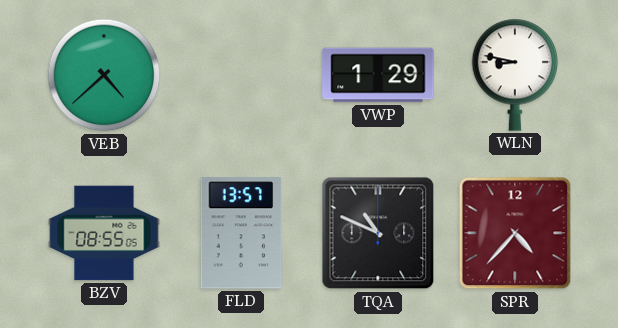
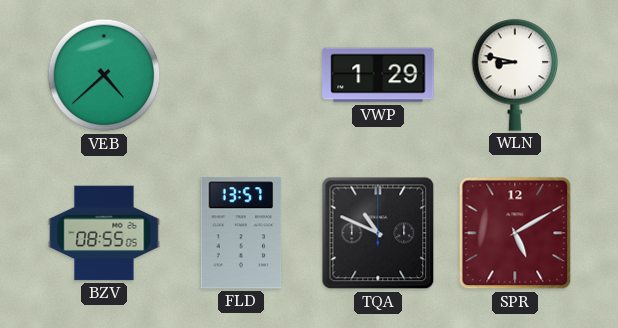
SPR: 4:37 -> 5:10
